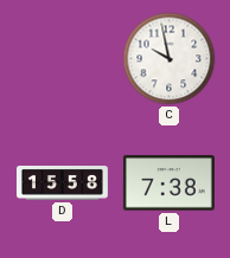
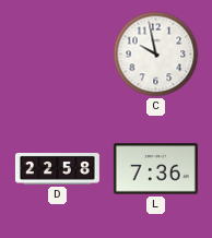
D: 15:58 -> 22:58
L: 7:38 -> 7:36
